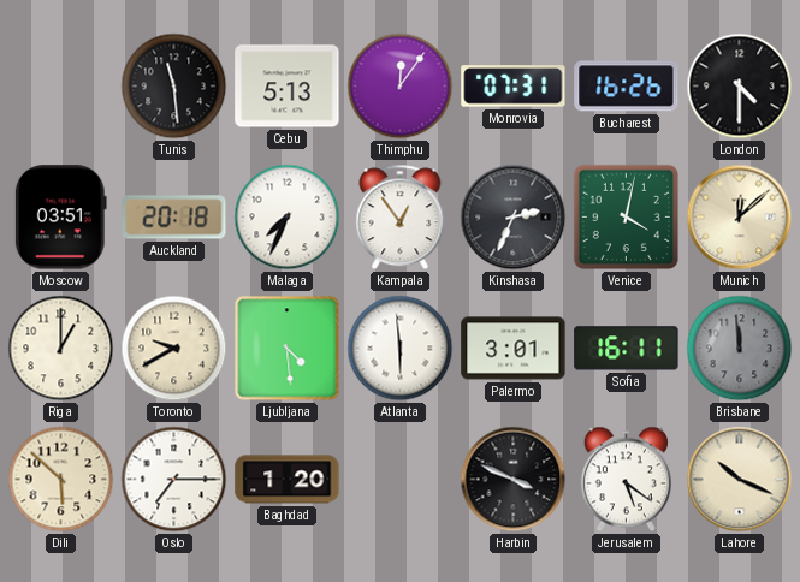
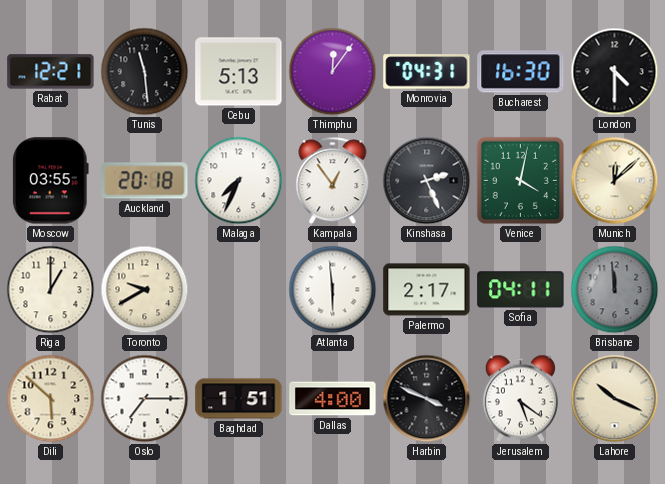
Rabat: none -> 12:21
Monrovia: 07:31 -> 04:31
Bucharest: 16:26 -> 16:30
Moscow: 03:51 -> 03:55
Kinshasa: 2:34 -> 2:26
Ljubljana: 4:29 -> none
Palermo: 3:01 -> 2:17
Sofia: 16:11 -> 04:11
Baghdad: 1:20 -> 1:51
Dallas: none -> 4:00
